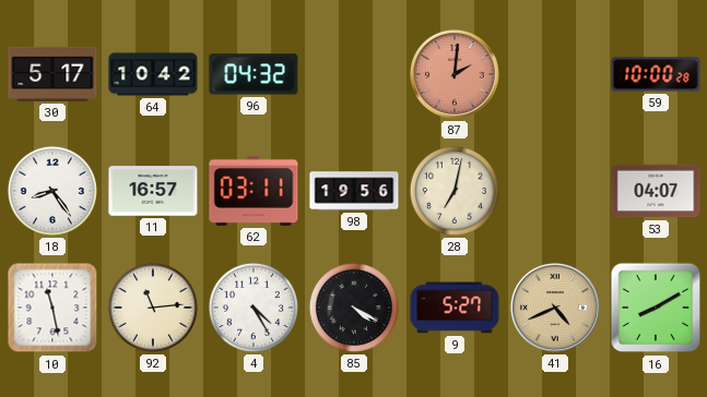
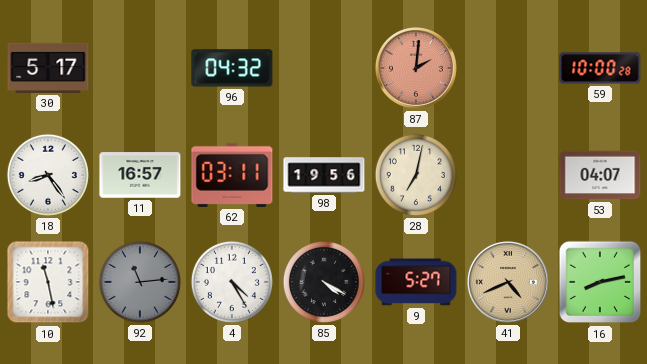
64: 10:42 -> none
92 dial: cream -> grey
16: 8:10 -> 8:13
